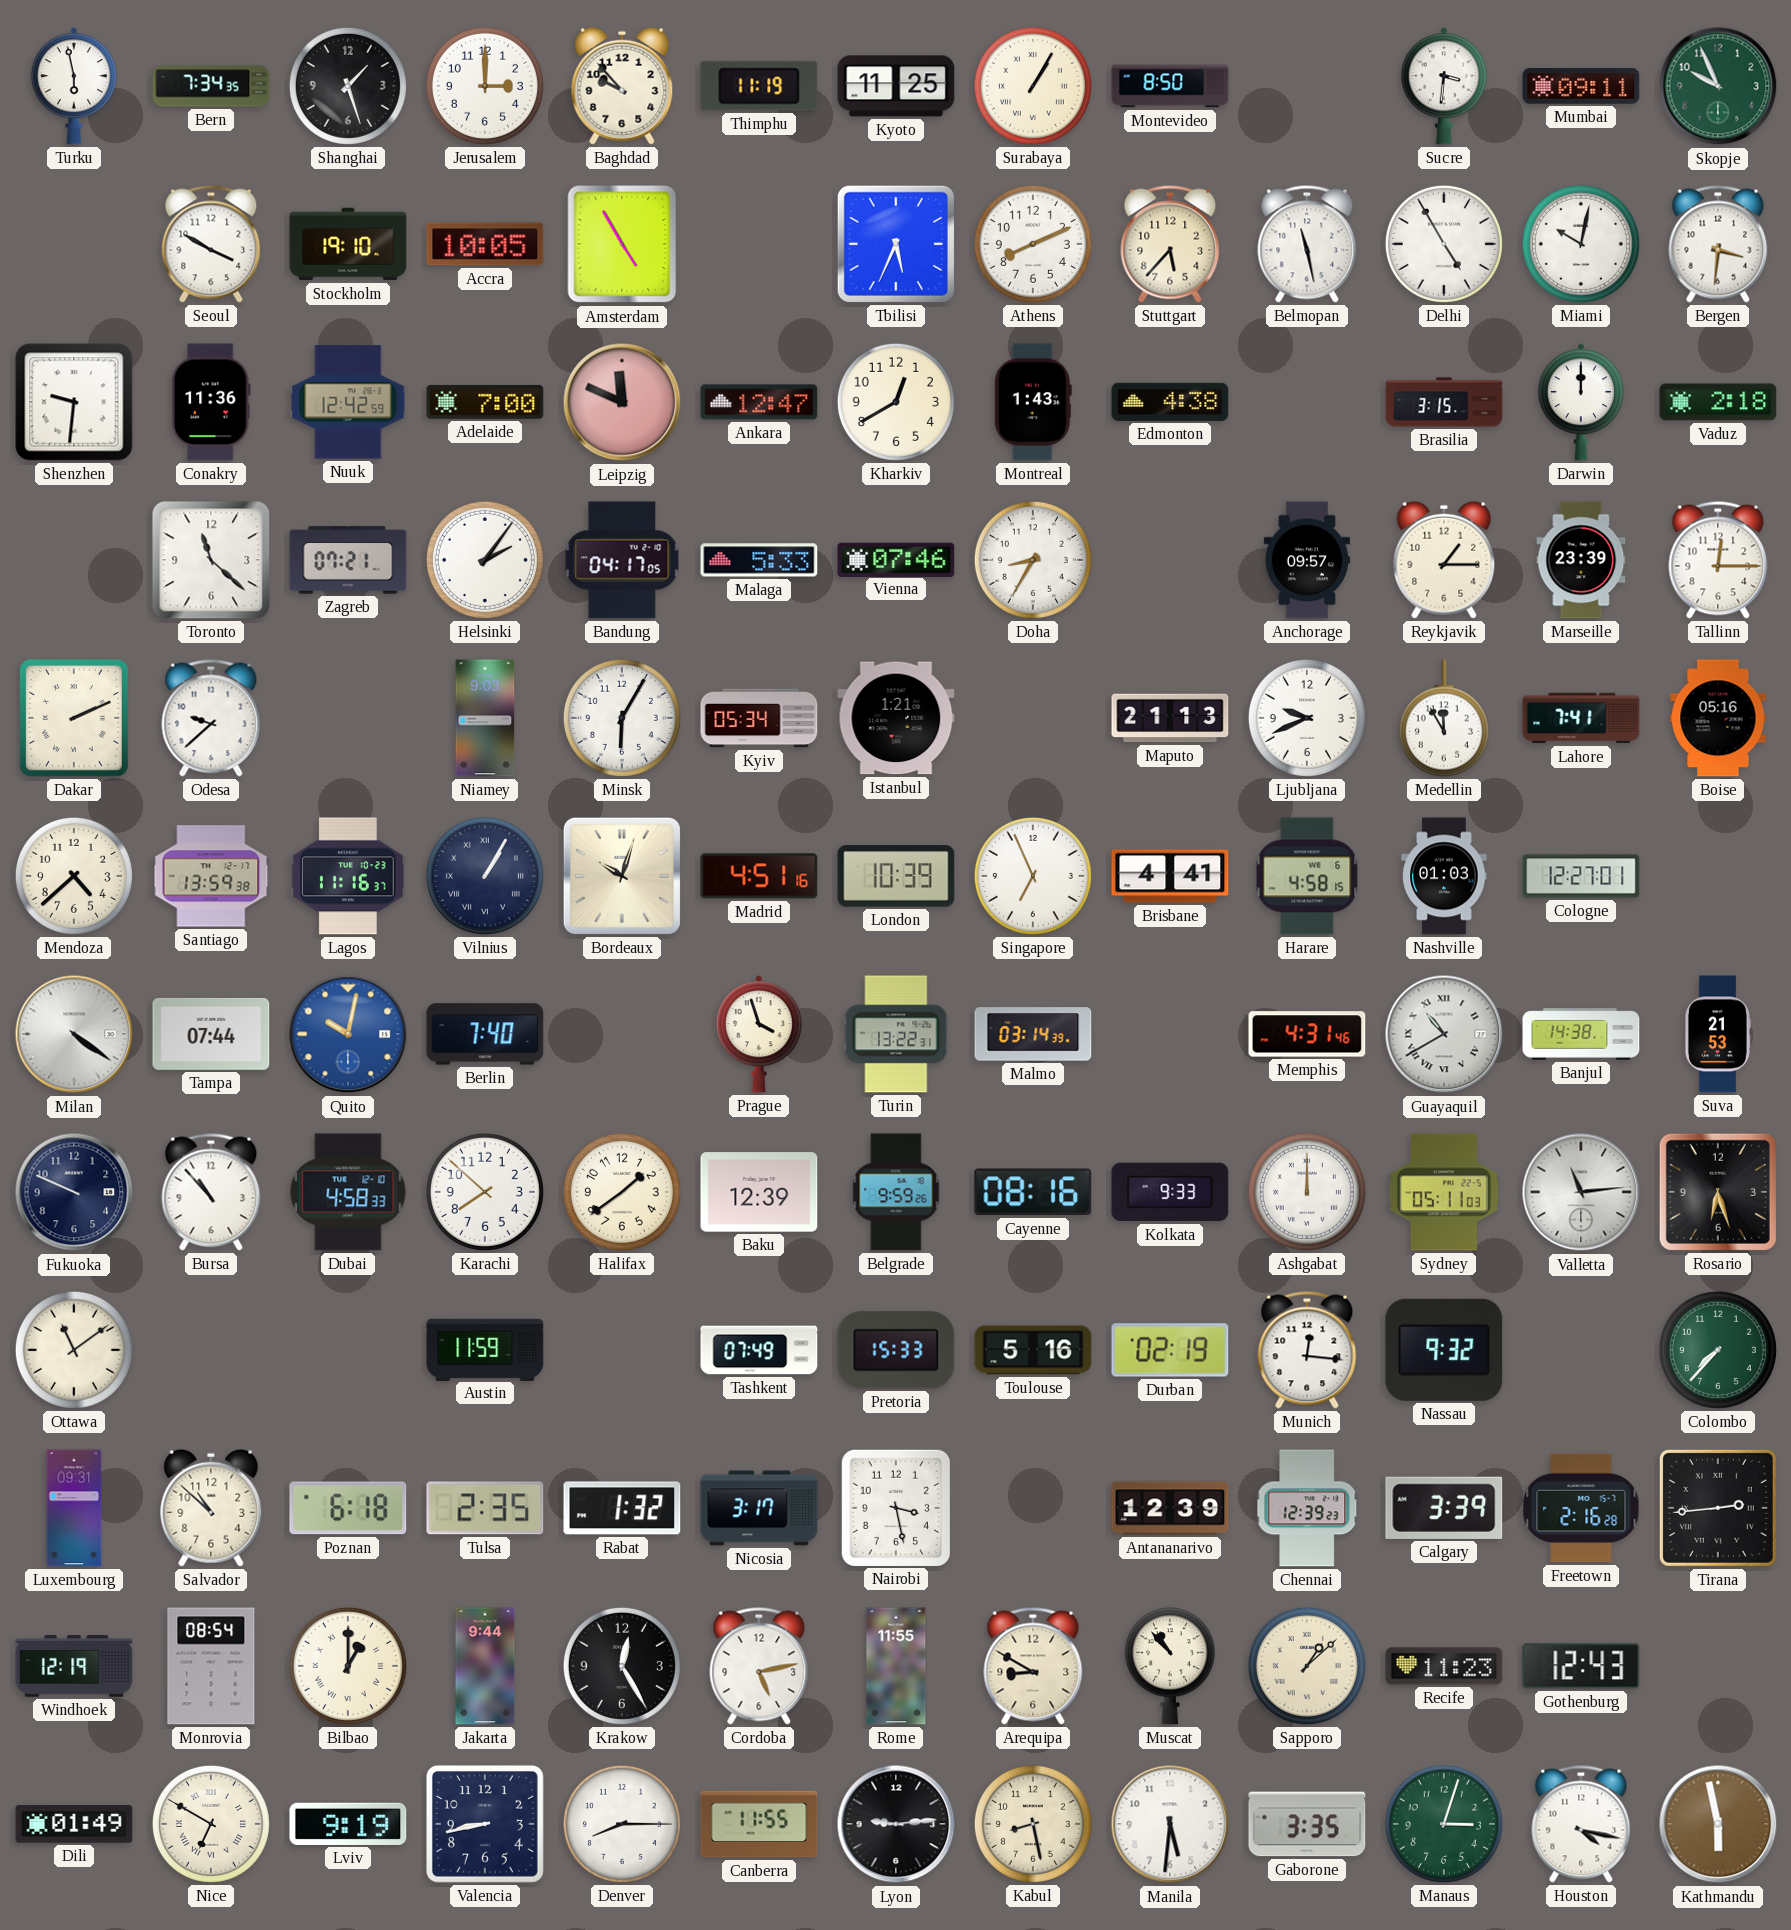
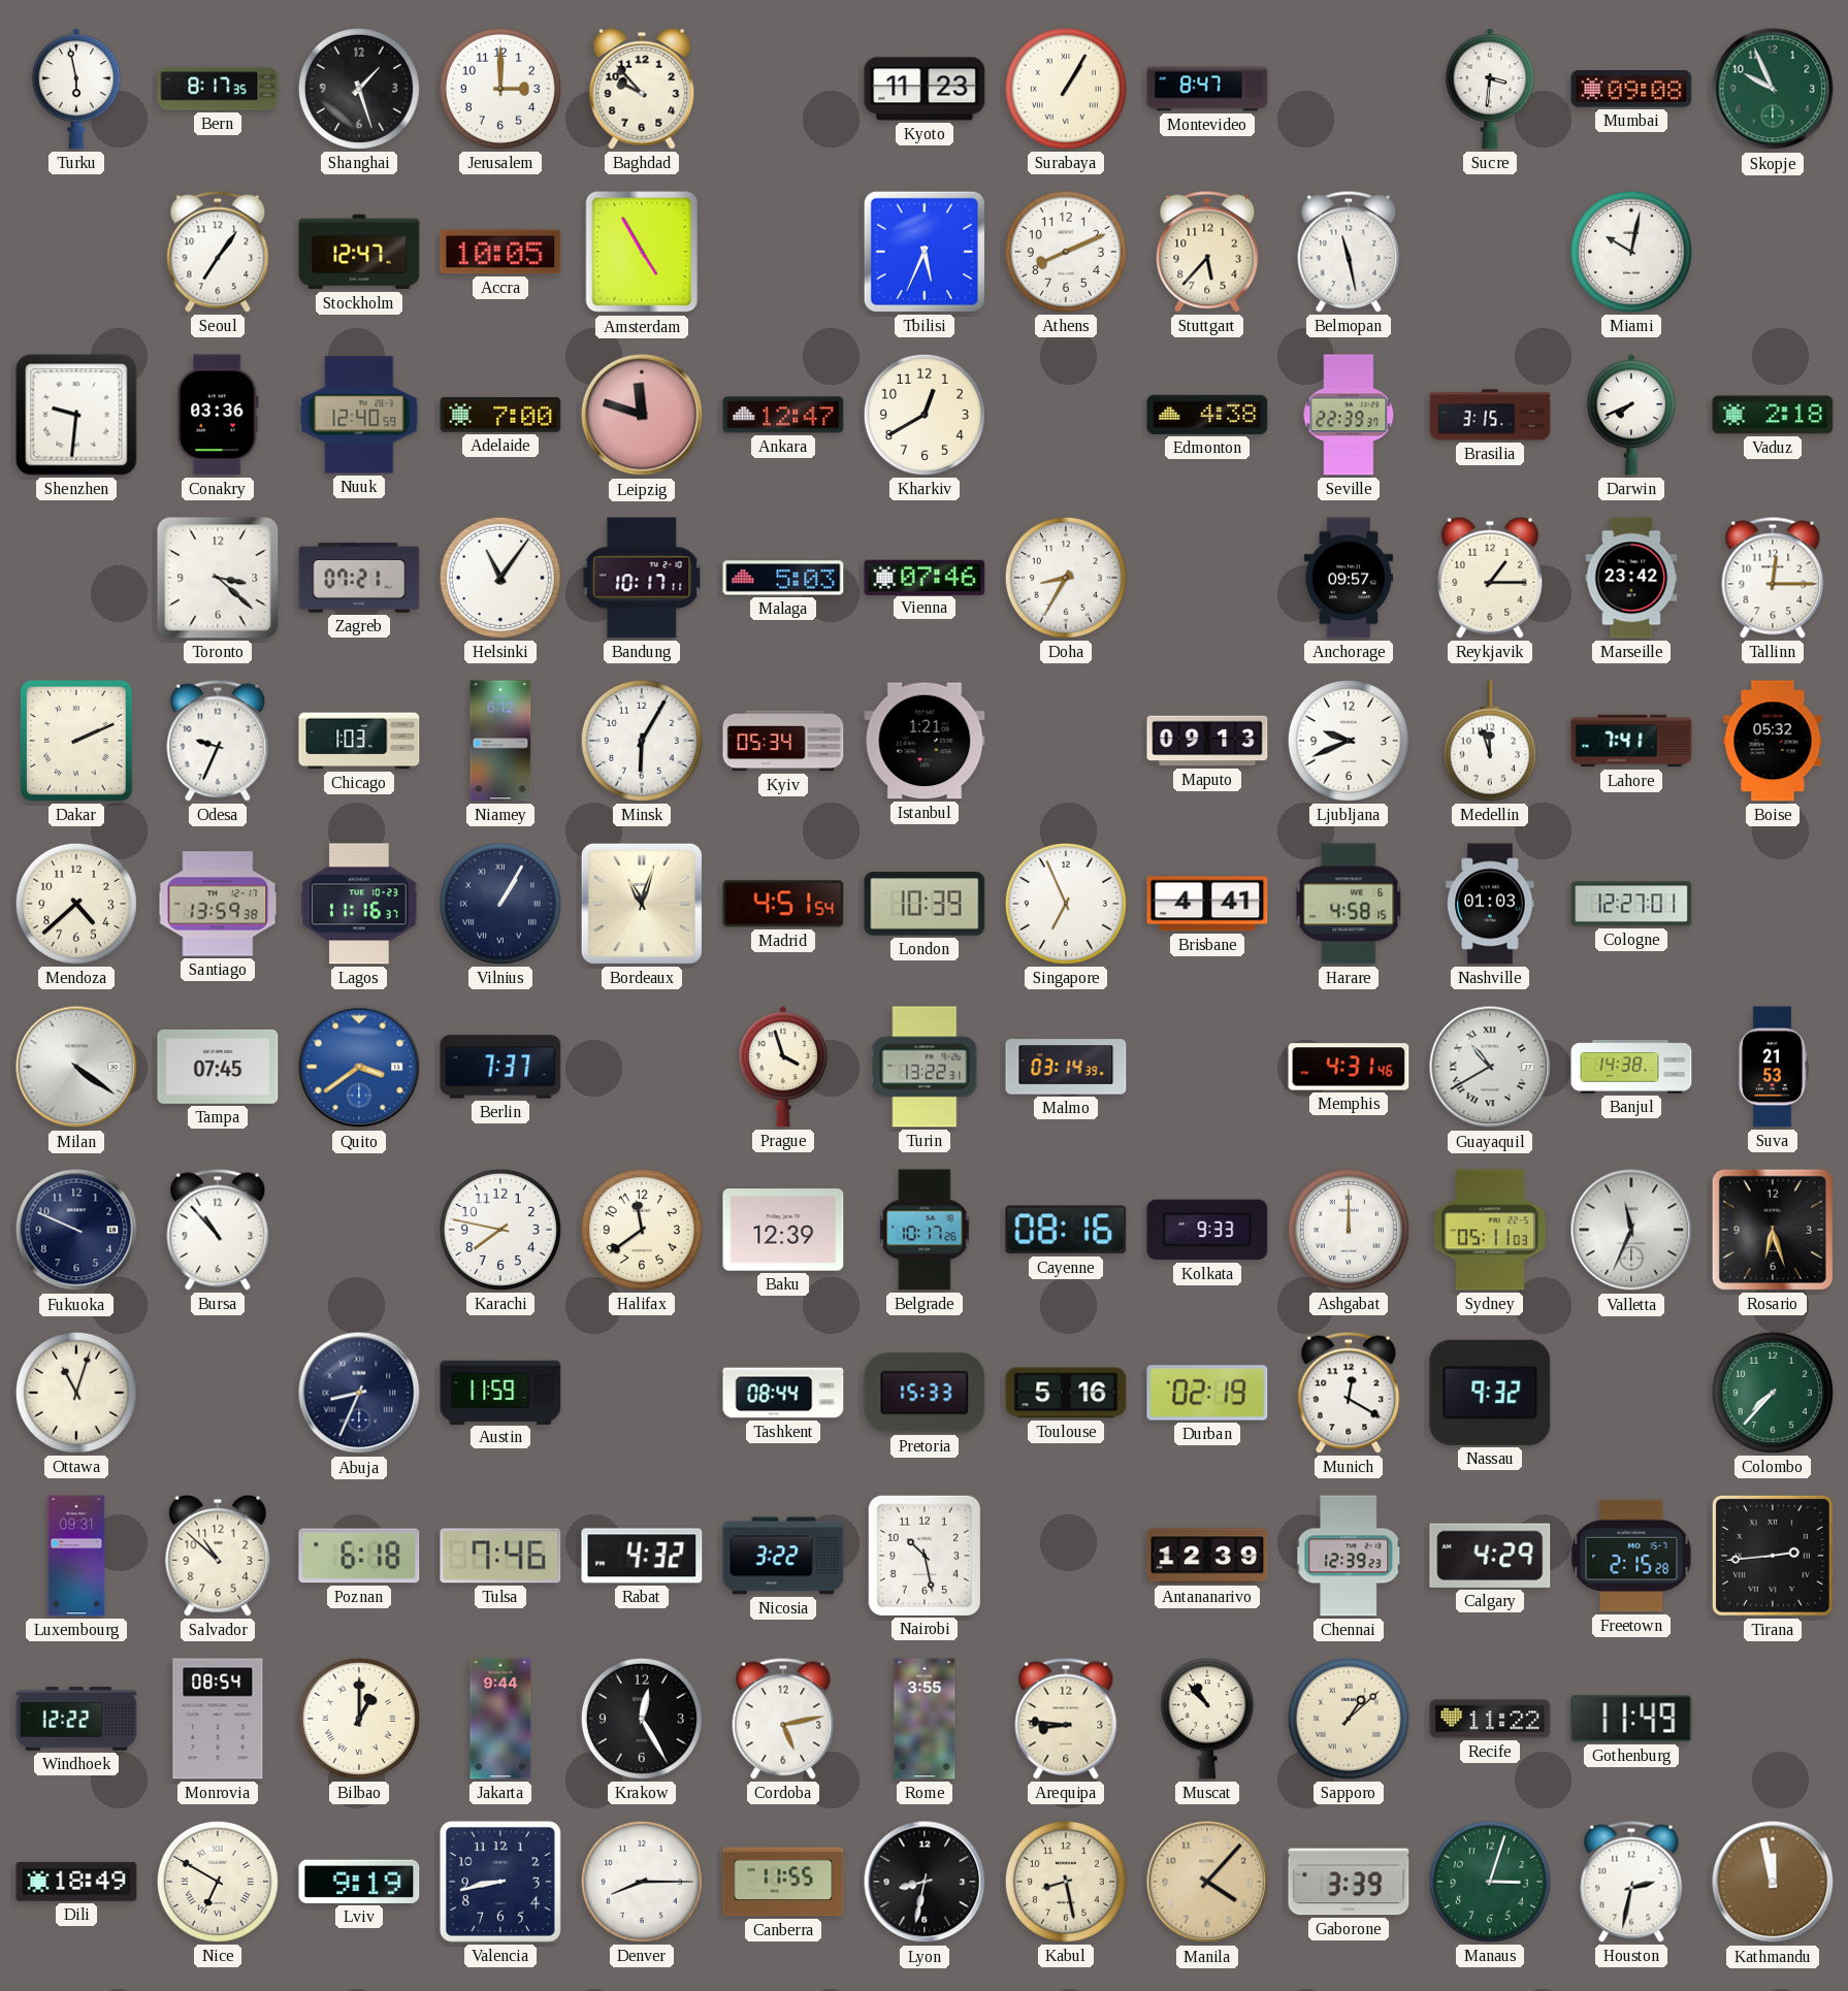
Bern: 7:34 -> 8:17
Thimphu: 11:19 -> none
Kyoto: 11:25 -> 11:23
Montevideo: 8:50 -> 8:47
Mumbai: 09:11 -> 09:08
Seoul: 3:50 -> 7:06
Stockholm: 19:10 -> 12:47
Delhi: 4:55 -> none
Bergen: 3:31 -> none
Conakry: 11:36 -> 03:36
Nuuk: 12:42 -> 12:40
Leipzig: 11:49 -> 11:48
Montreal: 1:43 -> none
Seville: none -> 22:39
Darwin: 12:00 -> 7:41
Toronto: 11:22 -> 3:22
Helsinki: 2:06 -> 11:06
Bandung: 04:17 -> 10:17
Malaga: 5:33 -> 5:03
Marseille: 23:39 -> 23:42
Odesa: 9:38 -> 9:34
Chicago: none -> 1:03
Niamey: 9:03 -> 6:12
Maputo: 21:13 -> 09:13
Medellin: 11:55 -> 11:57
Boise: 05:16 -> 05:32
Bordeaux: 10:03 -> 11:03
Madrid: 4:51:16 -> 4:51:54
Tampa: 07:44 -> 07:45
Quito: 10:02 -> 3:39
Berlin: 7:40 -> 7:37
Dubai: 4:58 -> none
Karachi: 7:52 -> 7:47
Halifax: 1:39 -> 11:39
Belgrade: 9:59 -> 10:17
Valletta: 11:14 -> 11:34
Ottawa: 11:09 -> 11:03
Abuja: none -> 8:34
Tashkent: 07:49 -> 08:44
Munich: 12:16 -> 12:20
Tulsa: 2:35 -> 7:46
Rabat: 1:32 -> 4:32
Nicosia: 3:17 -> 3:22
Nairobi: 3:28 -> 10:28
Calgary: 3:39 -> 4:29
Freetown: 2:16 -> 2:15
Windhoek: 12:19 -> 12:22
Rome: 11:55 -> 3:55
Arequipa: 8:50 -> 8:46
Recife: 11:23 -> 11:22
Gothenburg: 12:43 -> 11:49
Dili: 01:49 -> 18:49
Lyon: 9:14 -> 8:32
Manila: 5:31 -> 4:07
Manila dial: white -> champagne
Gaborone: 3:35 -> 3:39
Houston: 4:17 -> 2:32
Kathmandu: 5:58 -> 11:58
